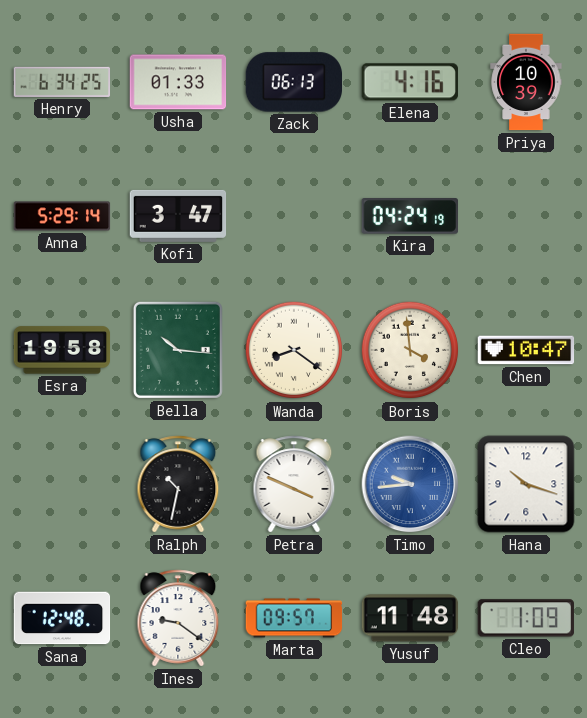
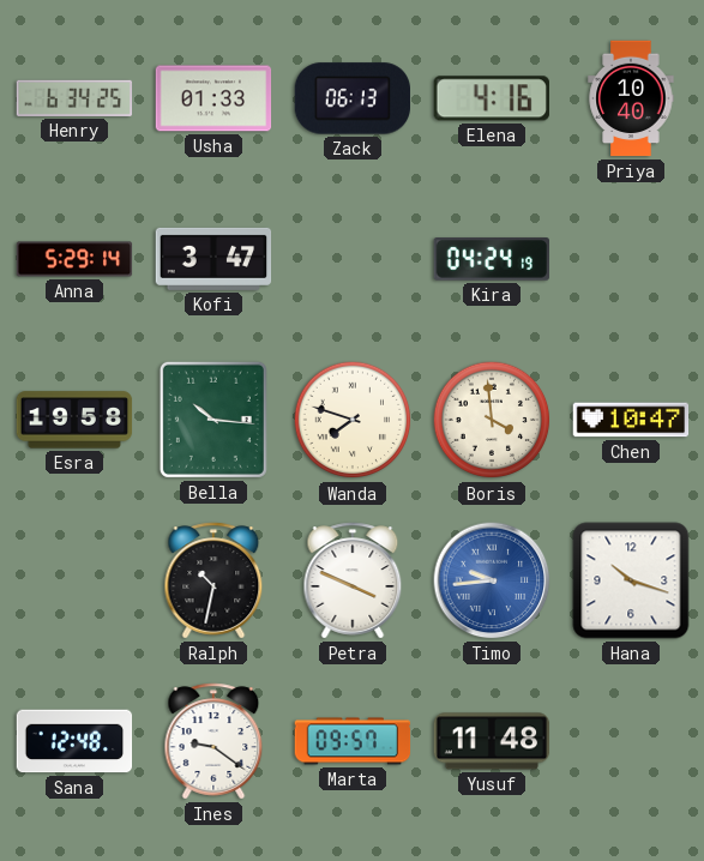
Priya: 10:39 -> 10:40
Wanda: 8:21 -> 7:48
Cleo: 1:09 -> none
